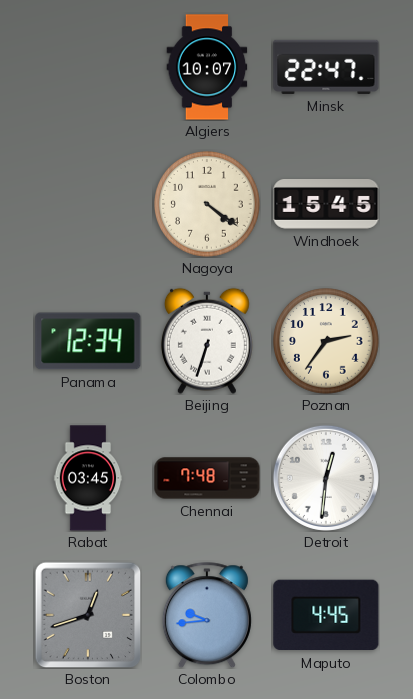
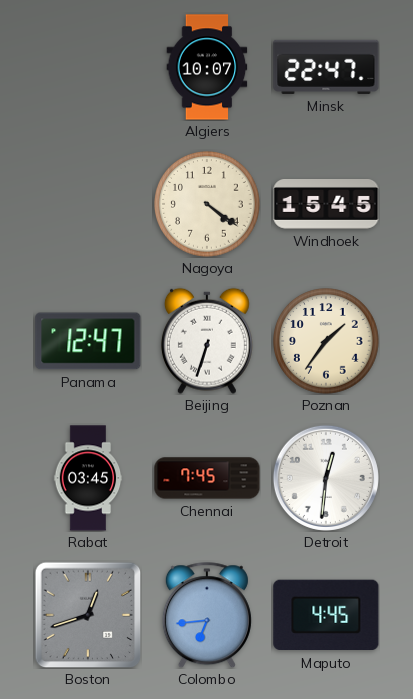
Panama: 12:34 -> 12:47
Poznan: 2:36 -> 1:36
Chennai: 7:48 -> 7:45
Colombo: 9:44 -> 6:44
